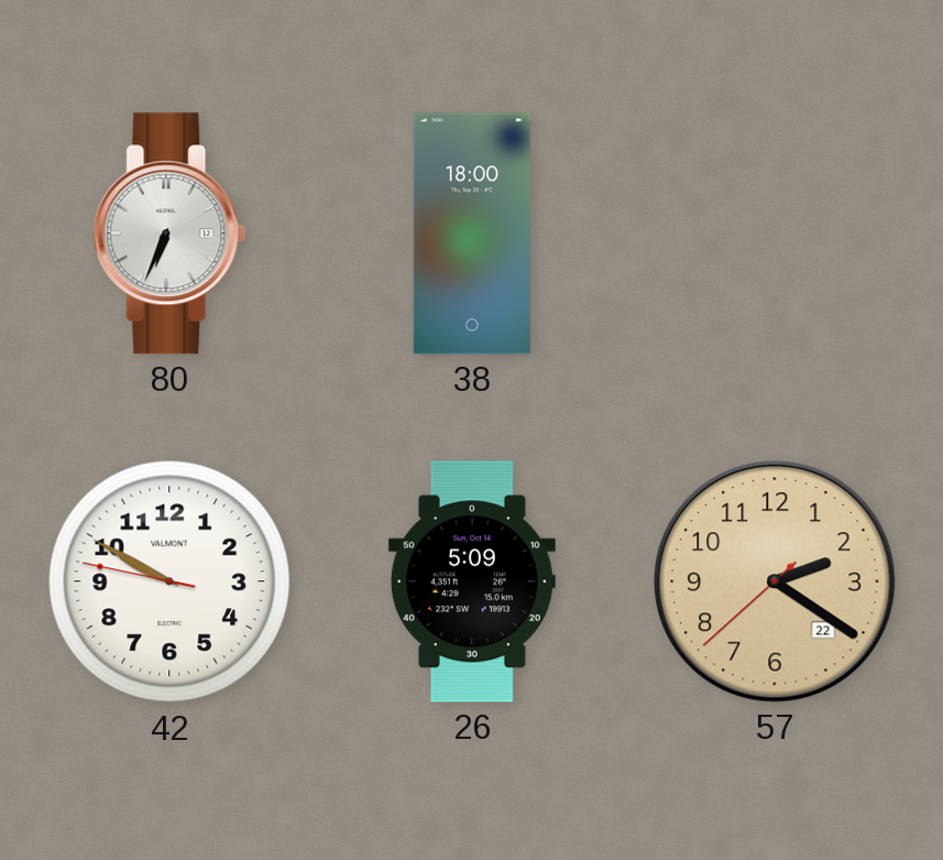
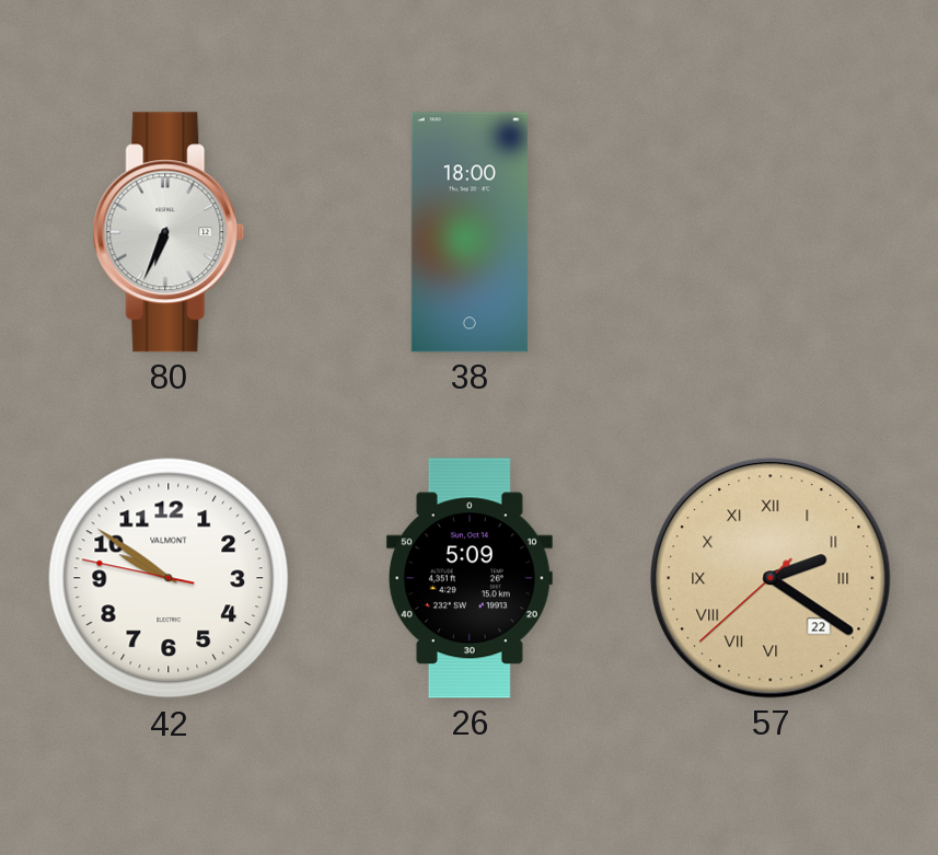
42: 9:49 -> 9:50
57 numerals: Arabic -> Roman
